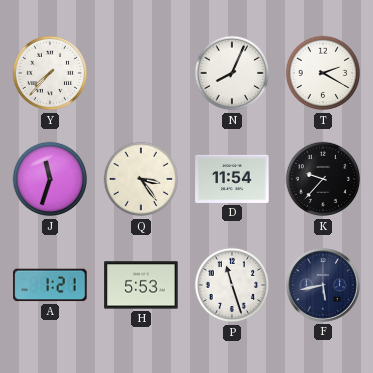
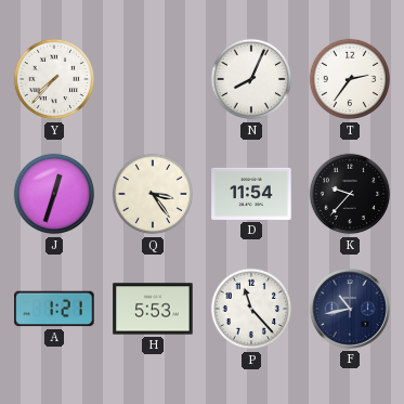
T: 2:20 -> 2:36
J: 11:33 -> 12:33
P: 11:27 -> 11:23
F: 5:43 -> 10:43
